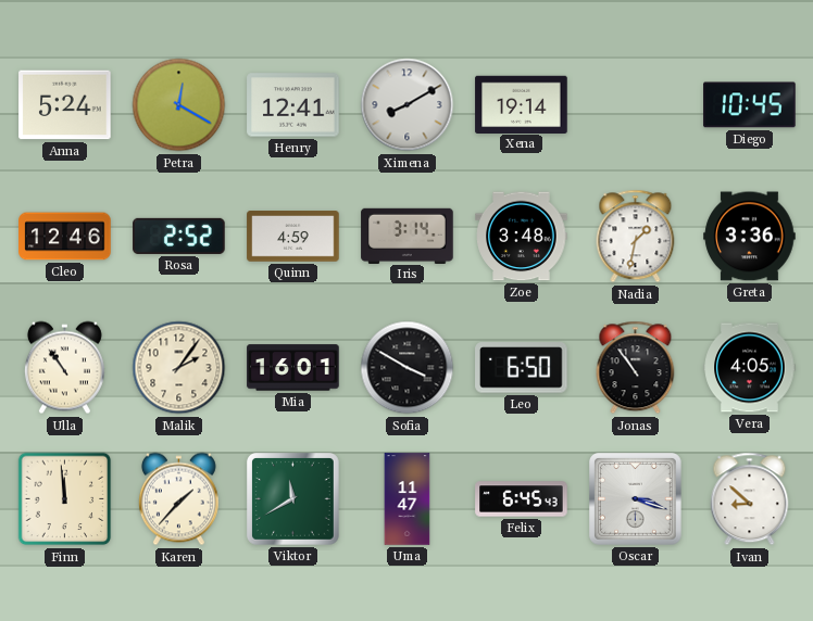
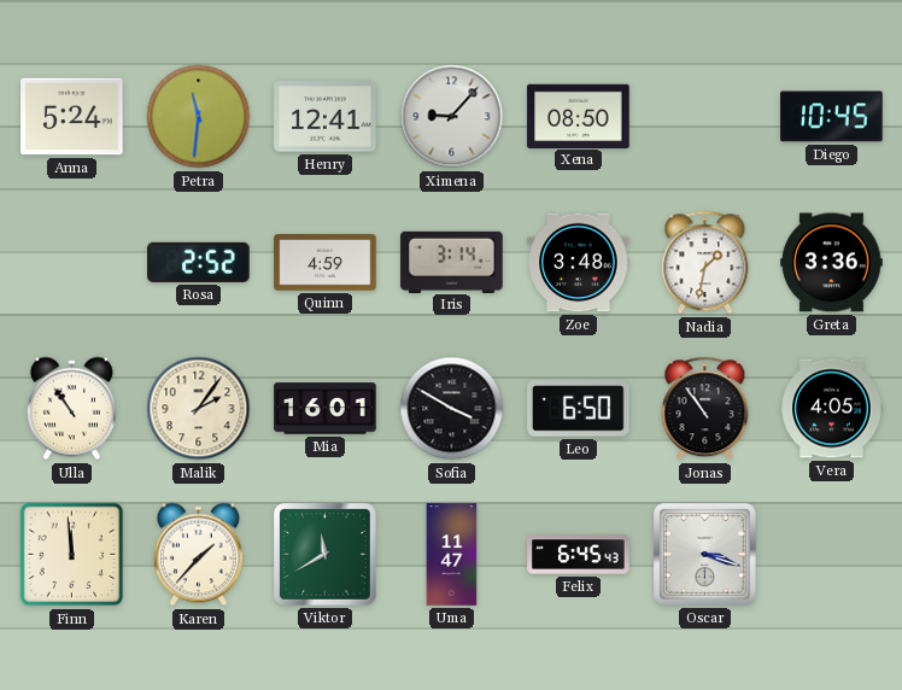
Petra: 12:20 -> 11:31
Ximena: 8:10 -> 9:07
Xena: 19:14 -> 08:50
Cleo: 12:46 -> none
Ivan: 8:52 -> none
